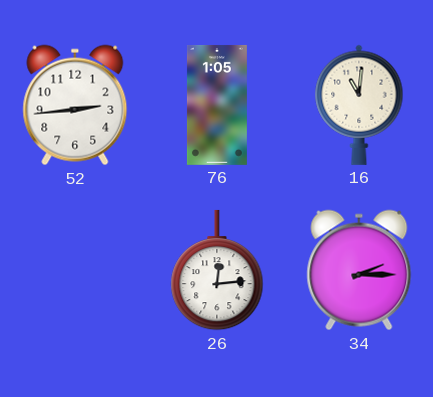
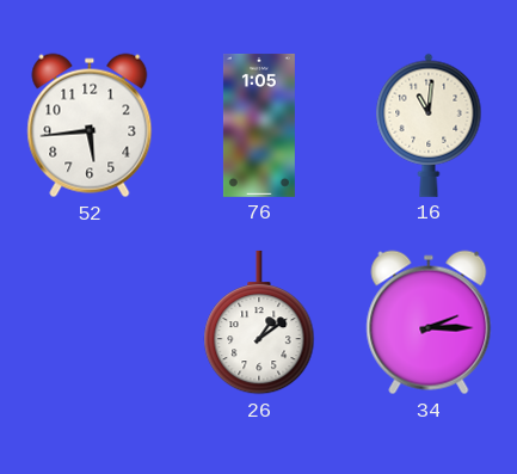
52: 2:44 -> 5:44
26: 12:14 -> 1:09
